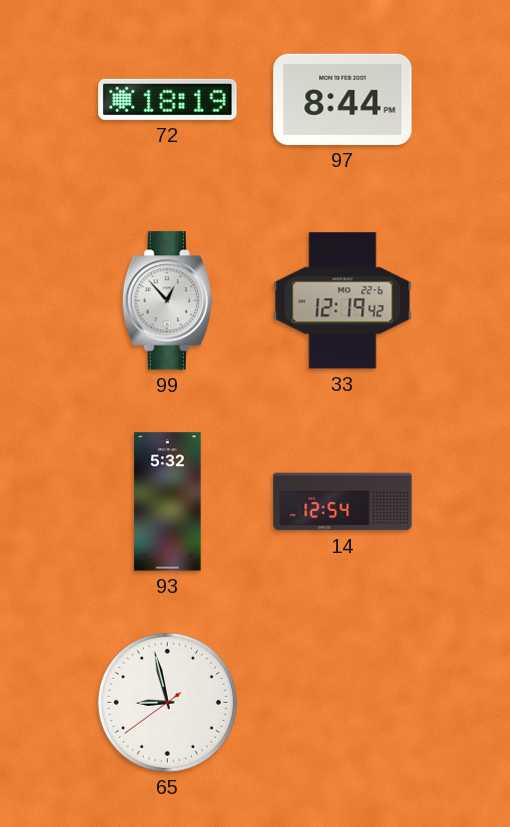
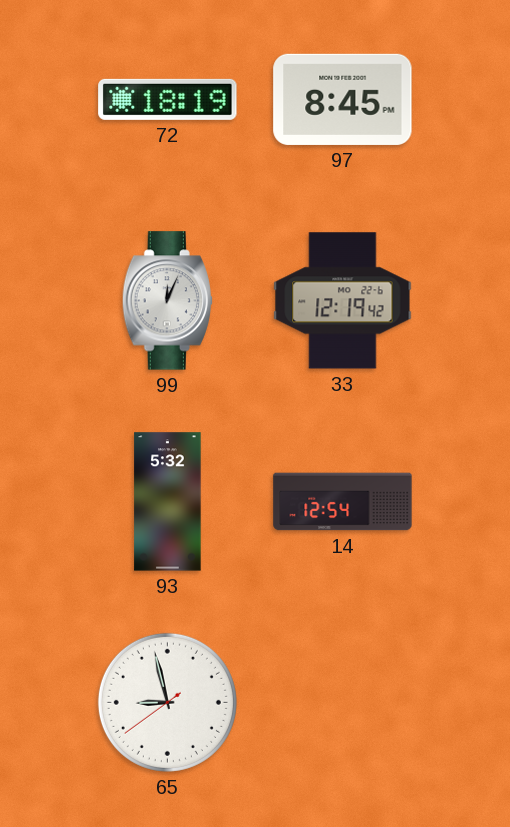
97: 8:44 -> 8:45
99: 12:53 -> 12:04
